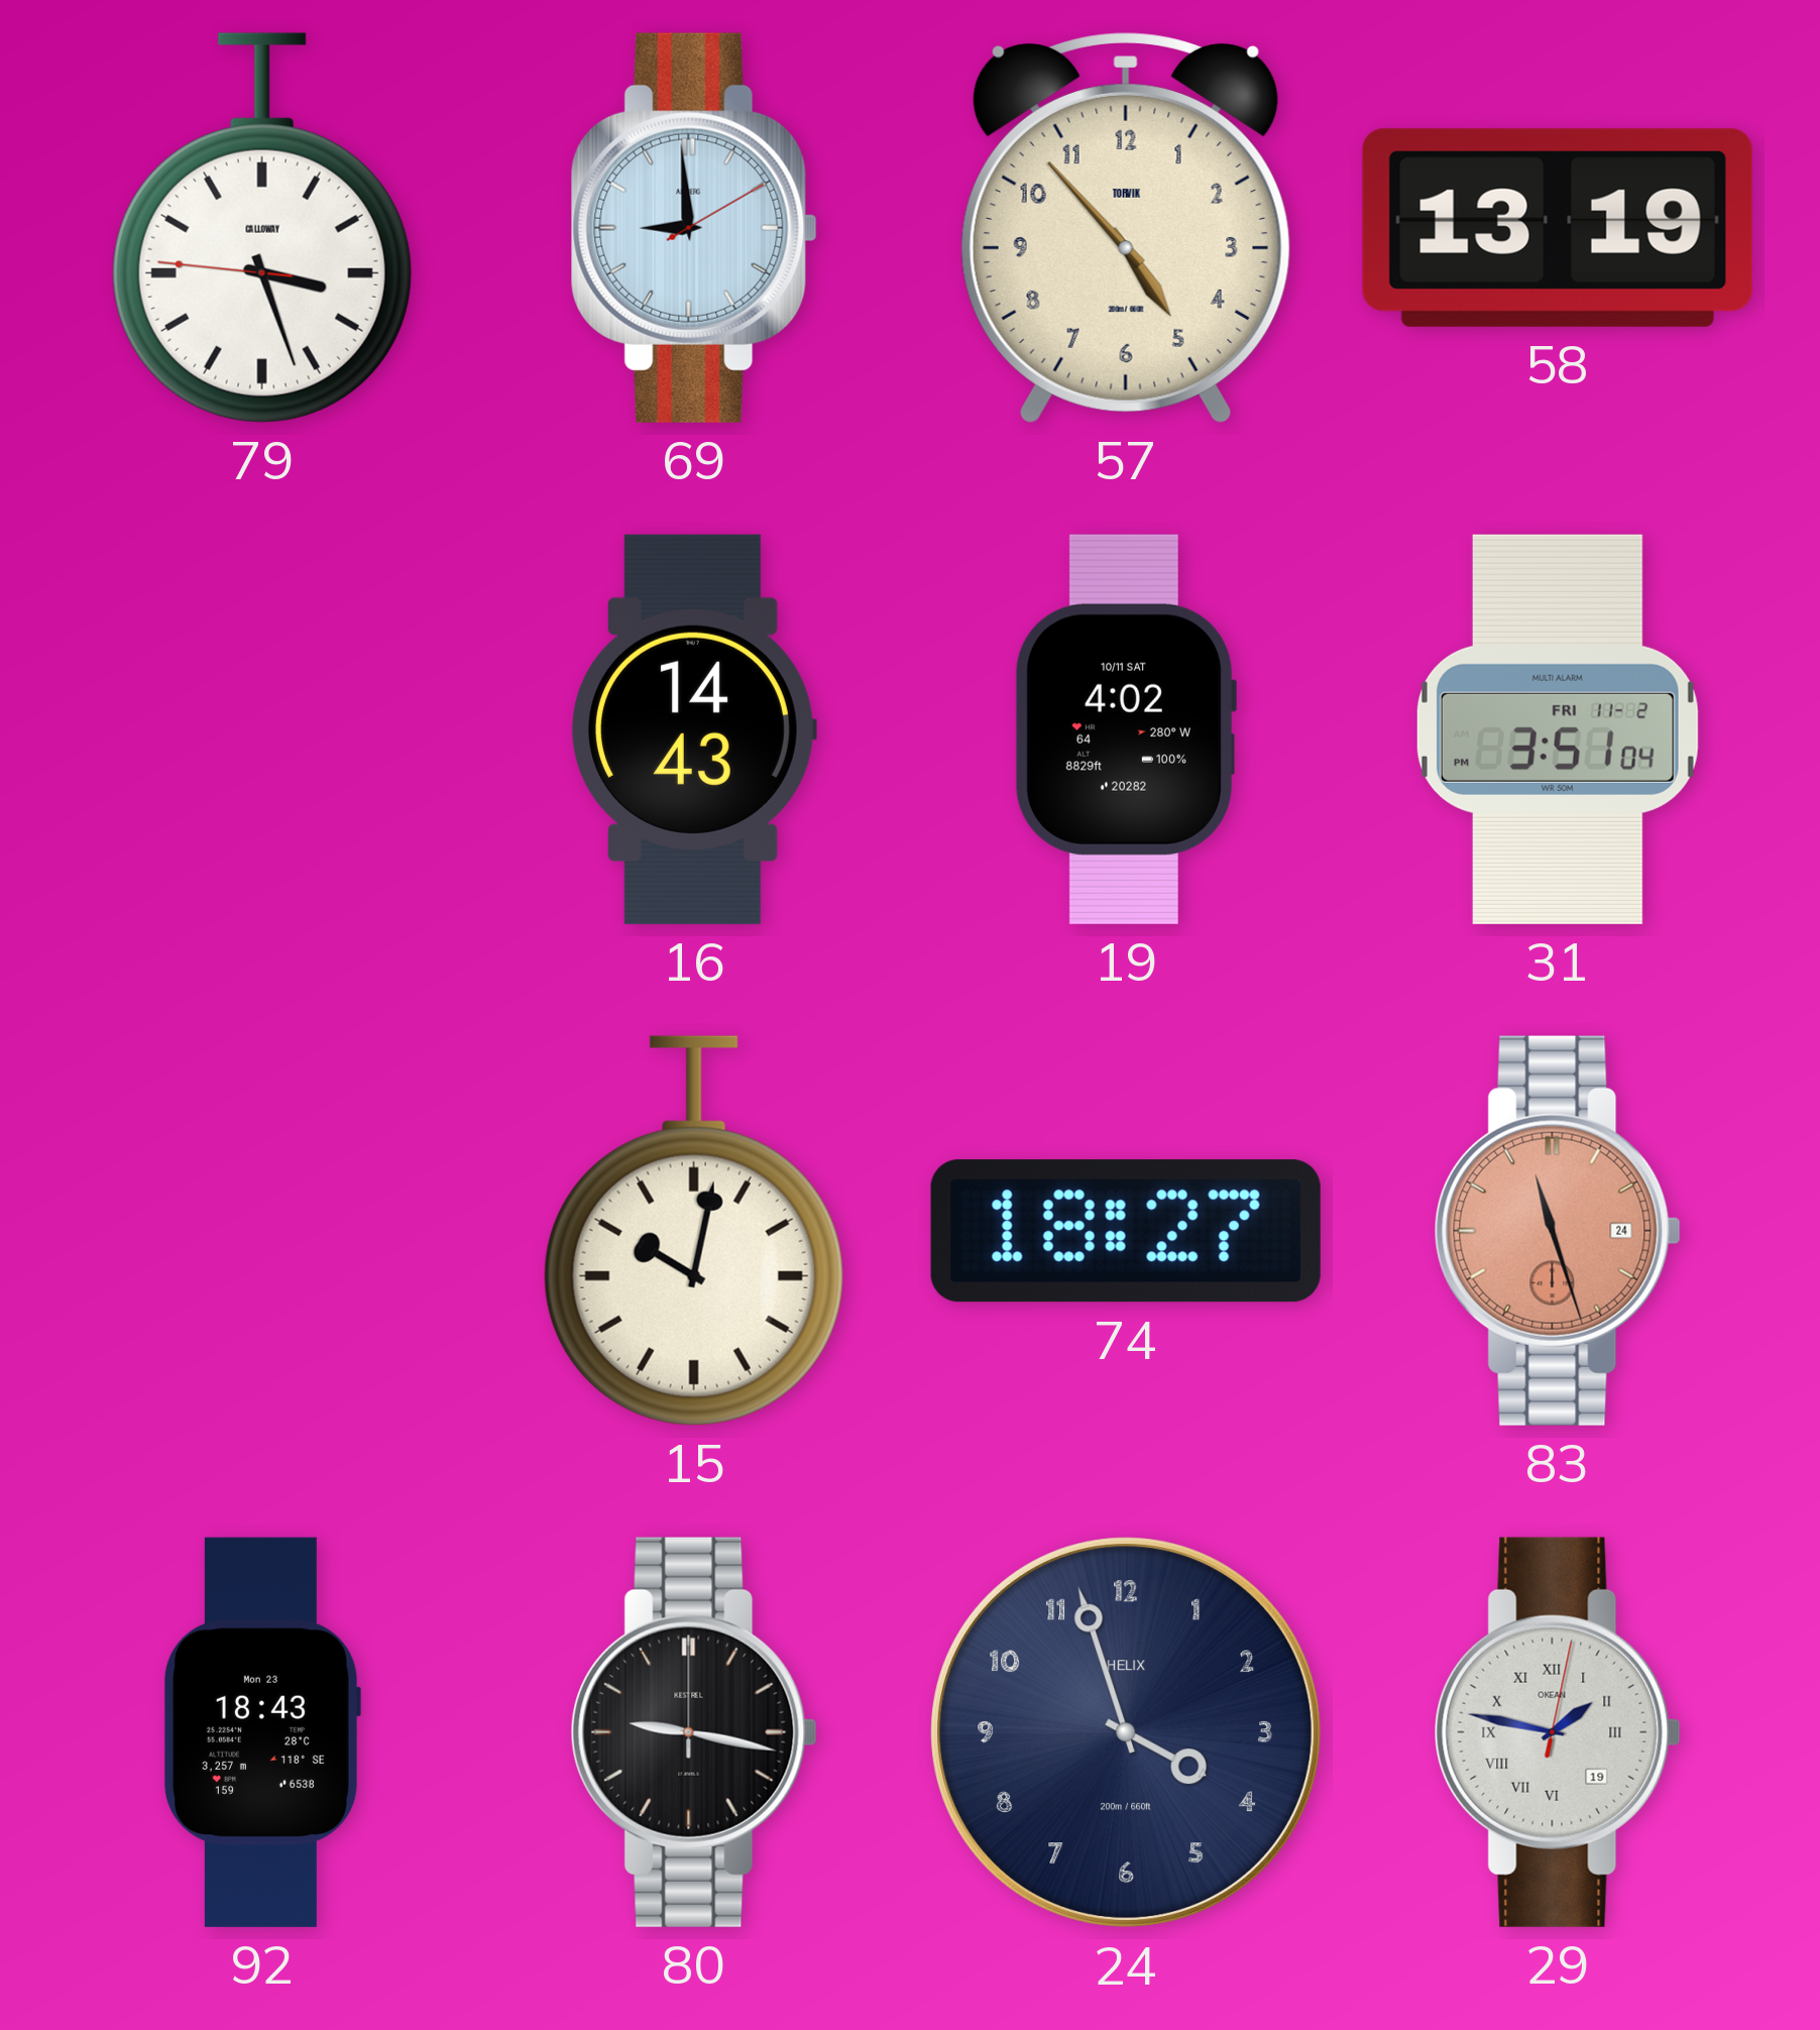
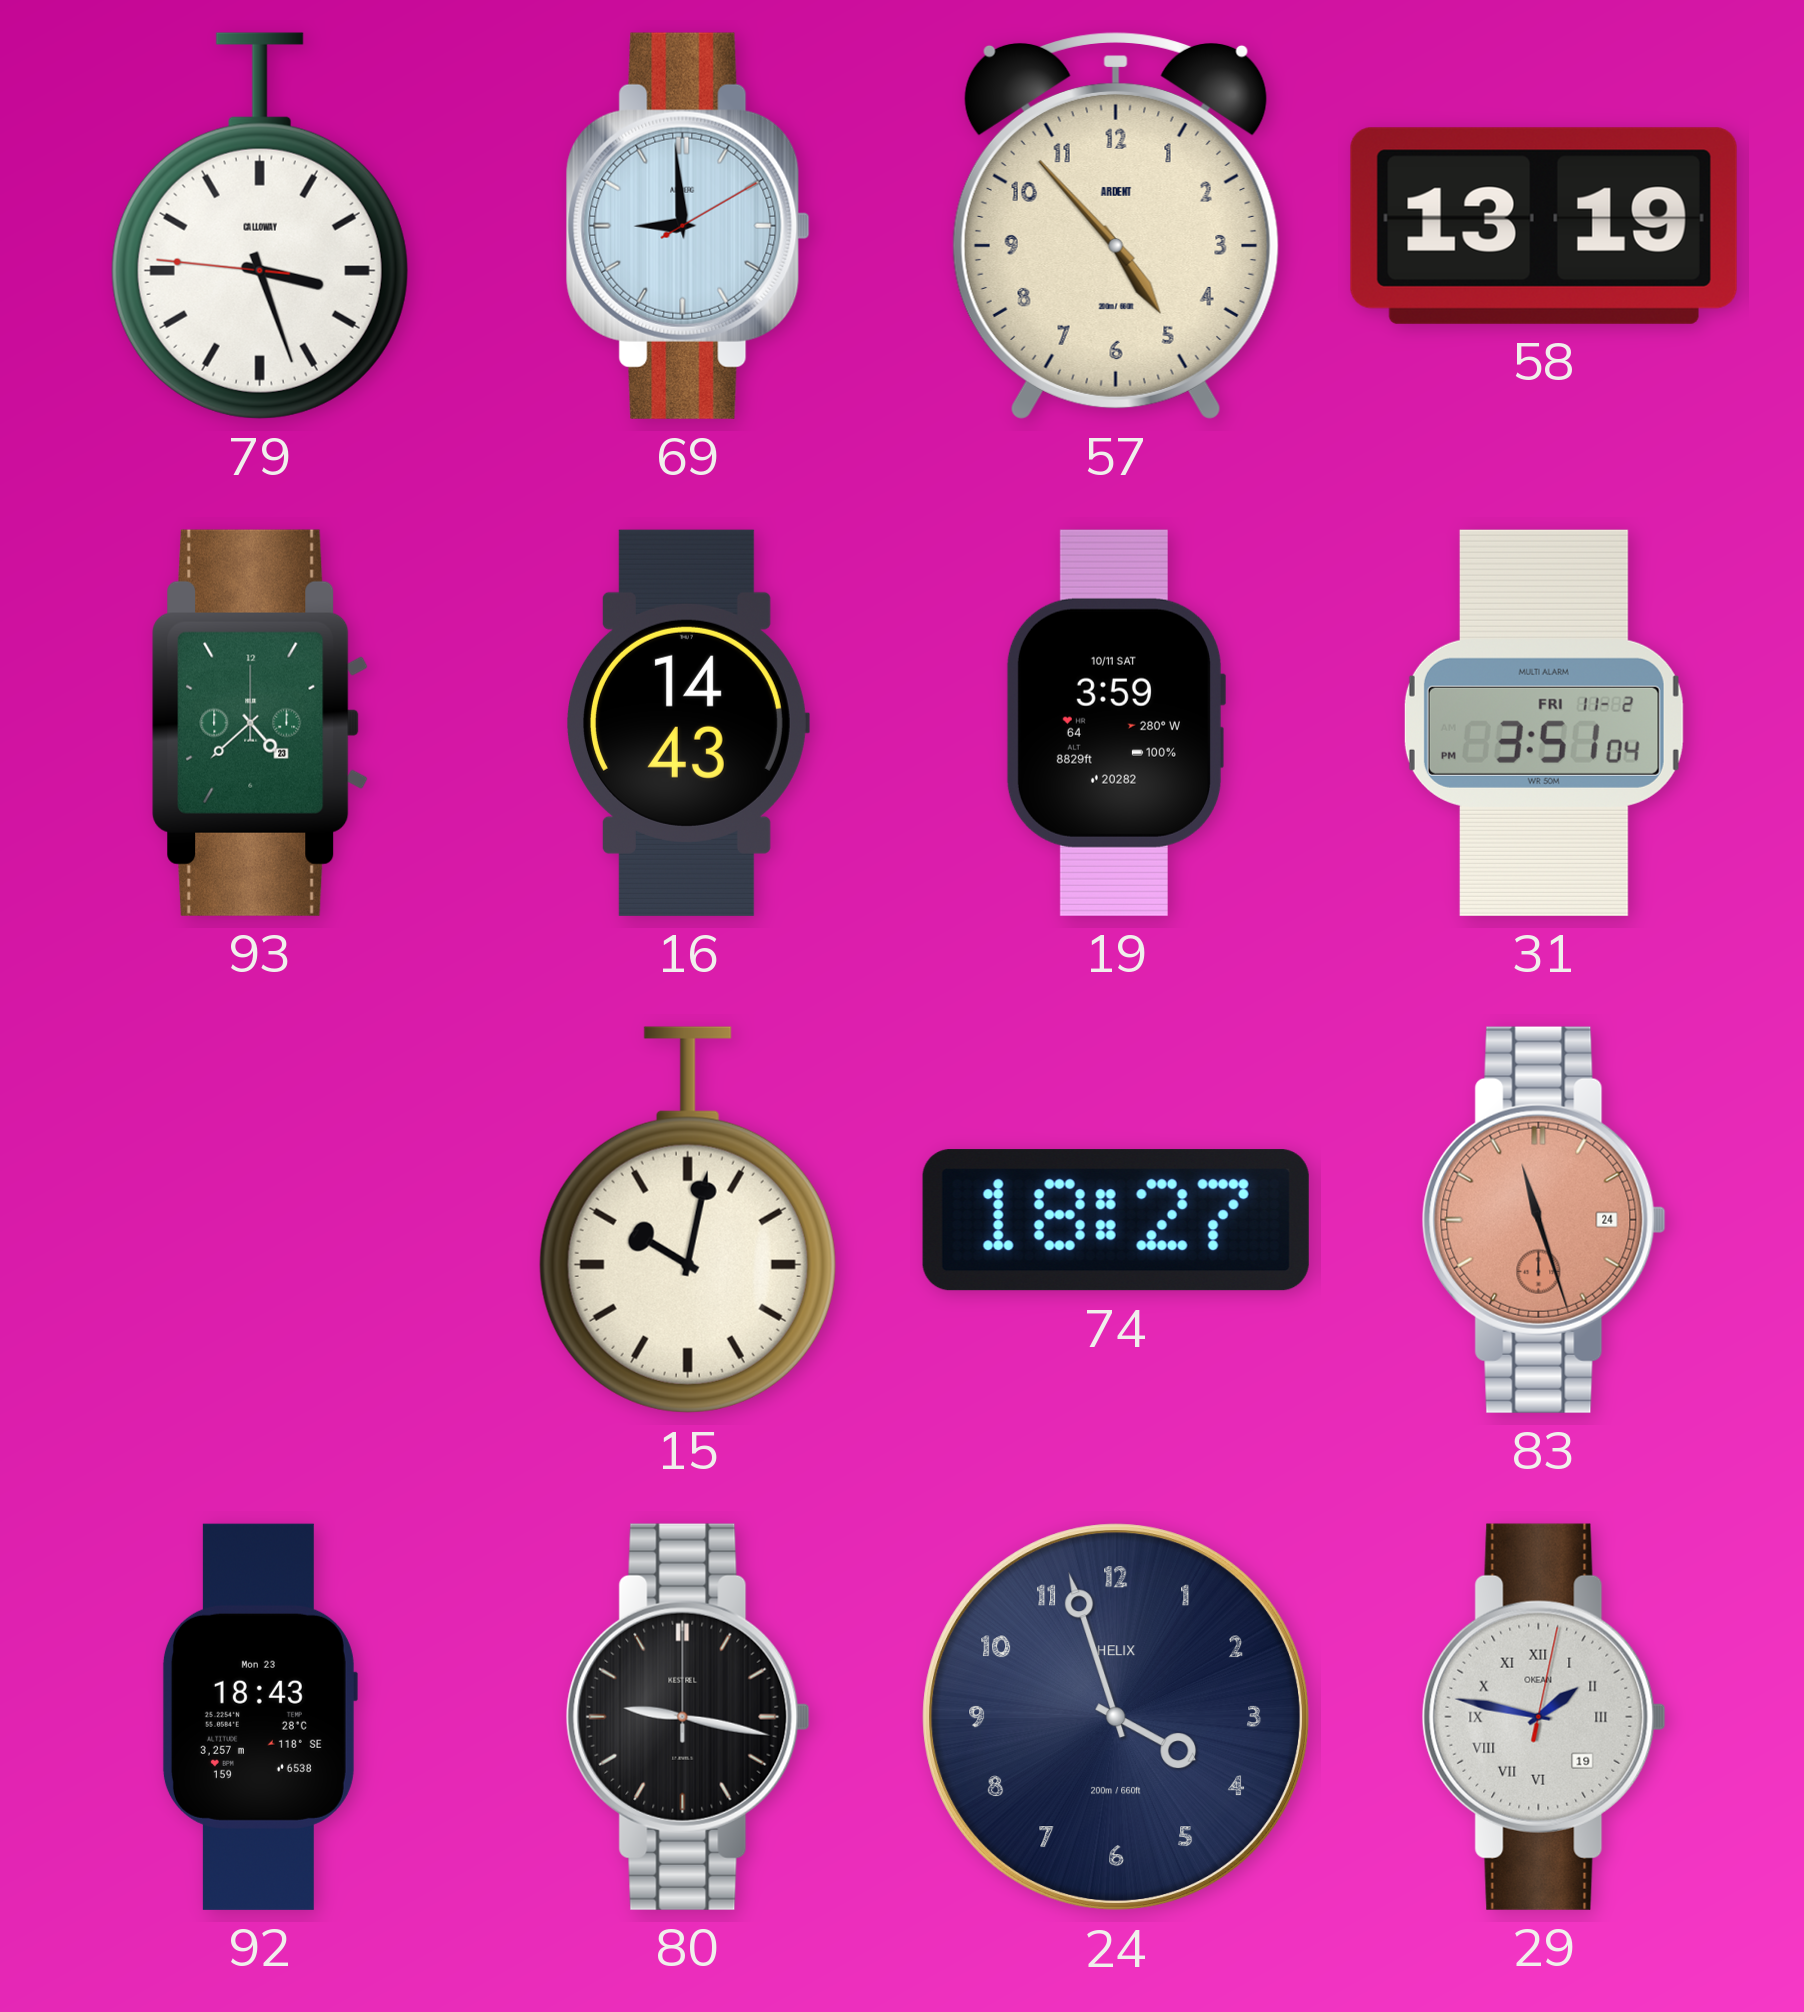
57 brand: TORVIK -> ARDENT
93: none -> 4:38
19: 4:02 -> 3:59
